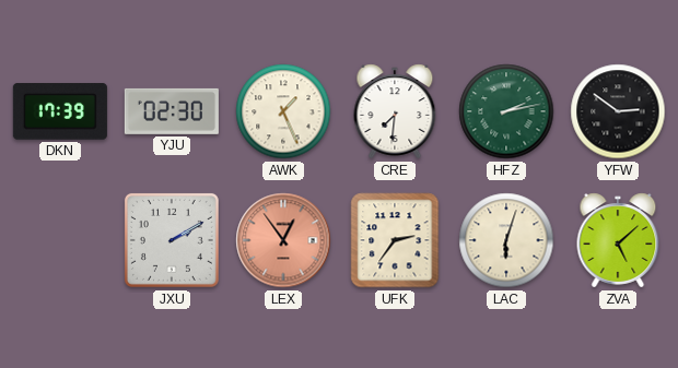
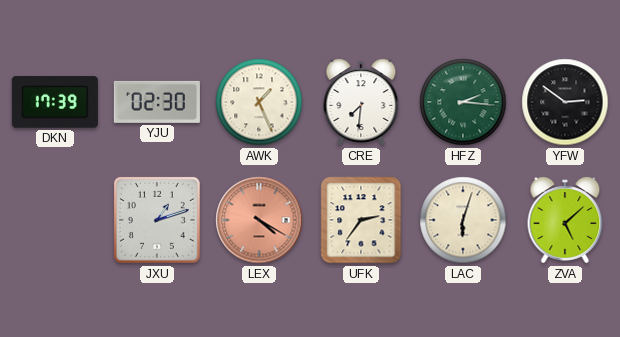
HFZ: 2:13 -> 2:16
JXU: 2:10 -> 1:12
LEX: 12:54 -> 4:20
